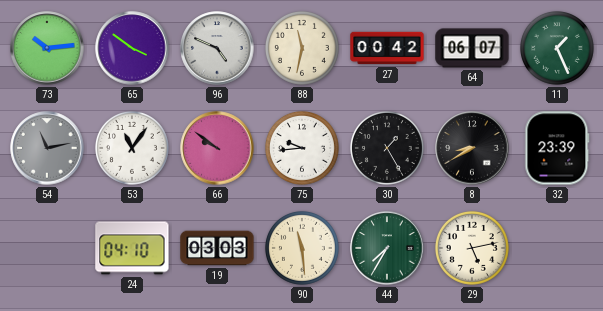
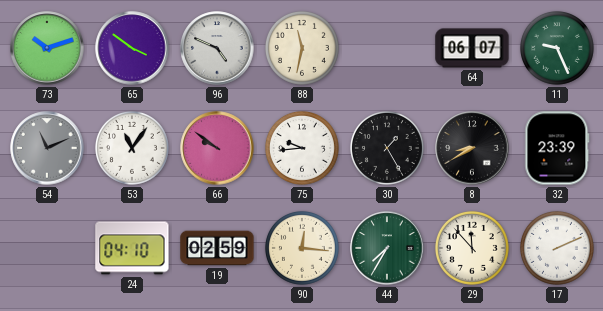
73: 10:14 -> 10:12
27: 00:42 -> none
11: 1:26 -> 9:26
54: 11:13 -> 11:11
19: 03:03 -> 02:59
90: 11:29 -> 12:16
29: 5:13 -> 11:53
17: none -> 2:11
